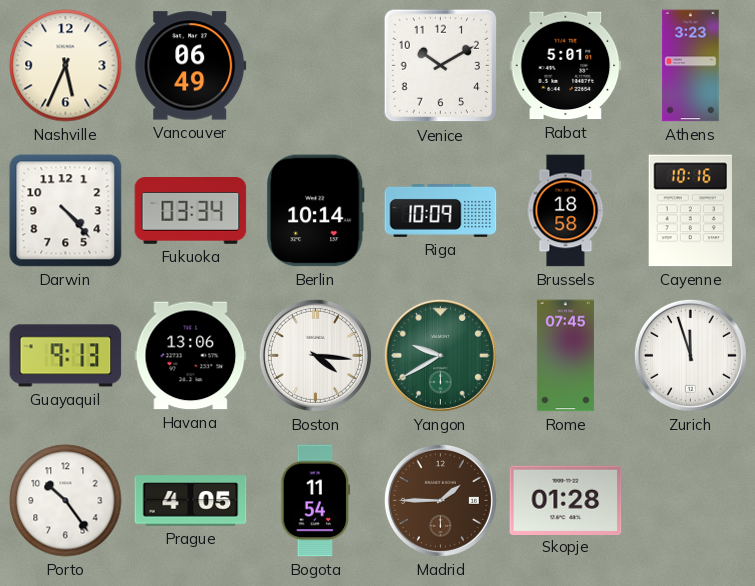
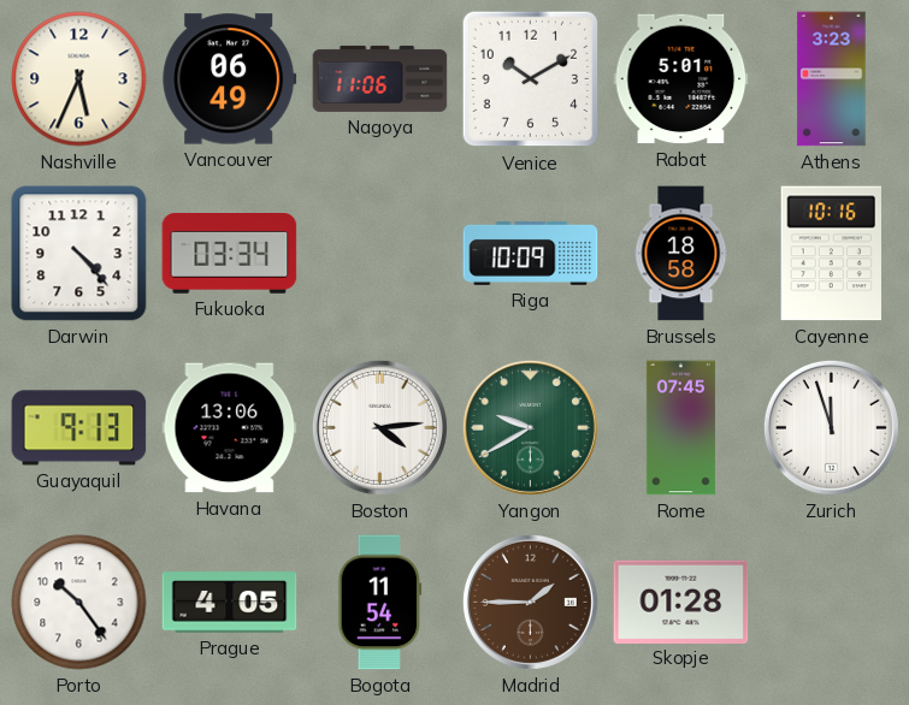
Nagoya: none -> 11:06
Berlin: 10:14 -> none
Boston: 4:16 -> 4:14
